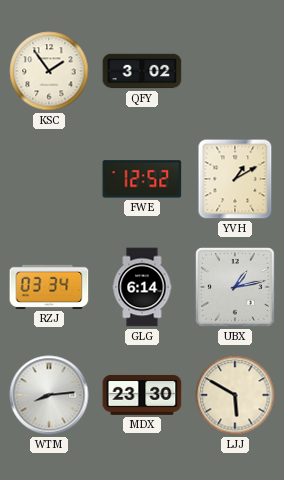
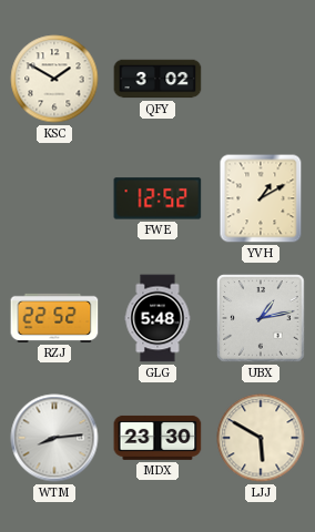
KSC: 1:54 -> 1:50
RZJ: 03:34 -> 22:52
GLG: 6:14 -> 5:48
